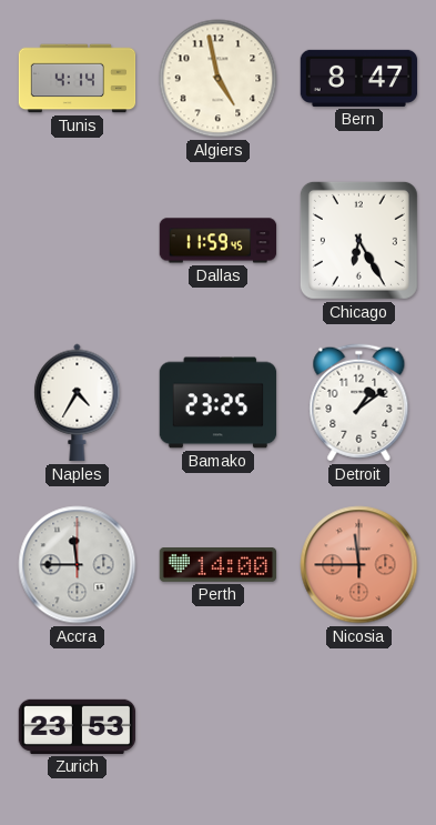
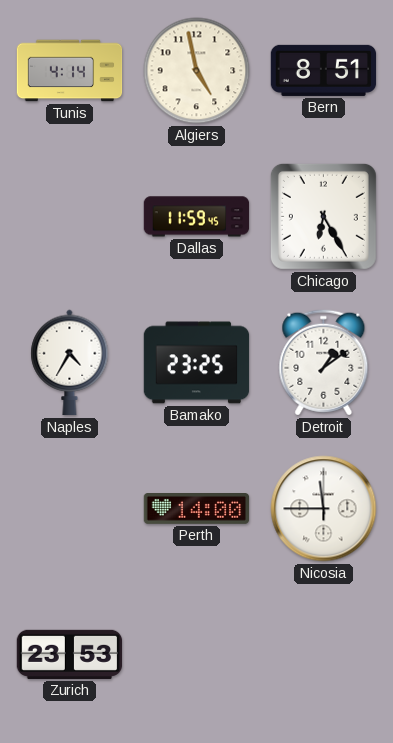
Bern: 8:47 -> 8:51
Accra: 11:45 -> none
Nicosia dial: salmon -> white
